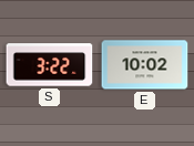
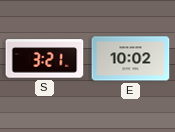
S: 3:22 -> 3:21
